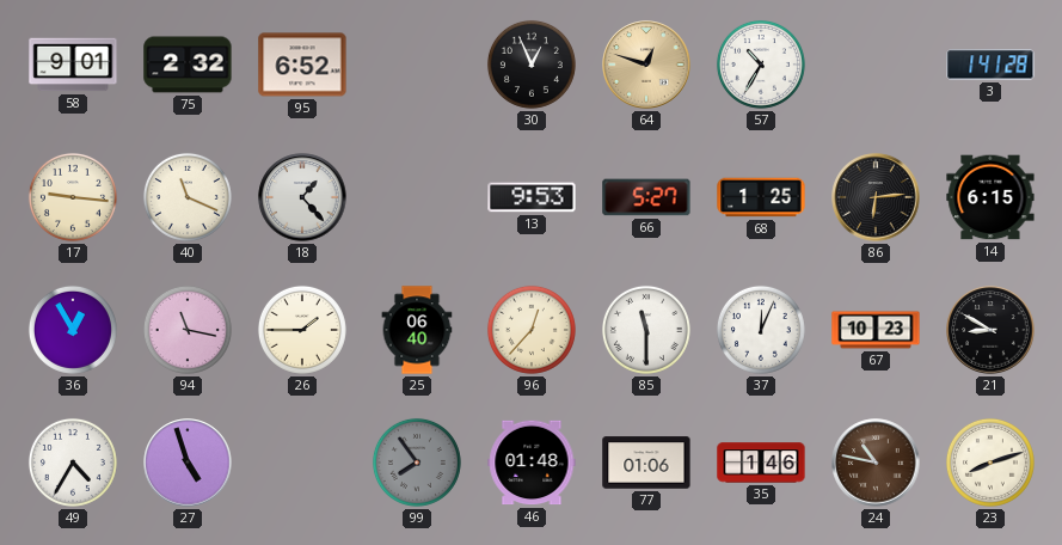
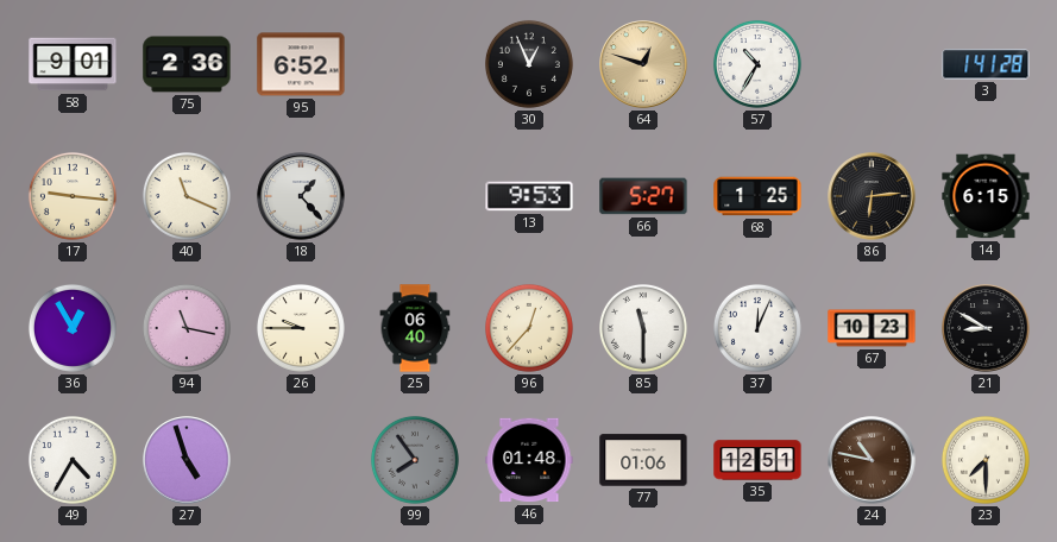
75: 2:32 -> 2:36
26: 1:45 -> 9:45
35: 1:46 -> 12:51
23: 8:12 -> 7:30
